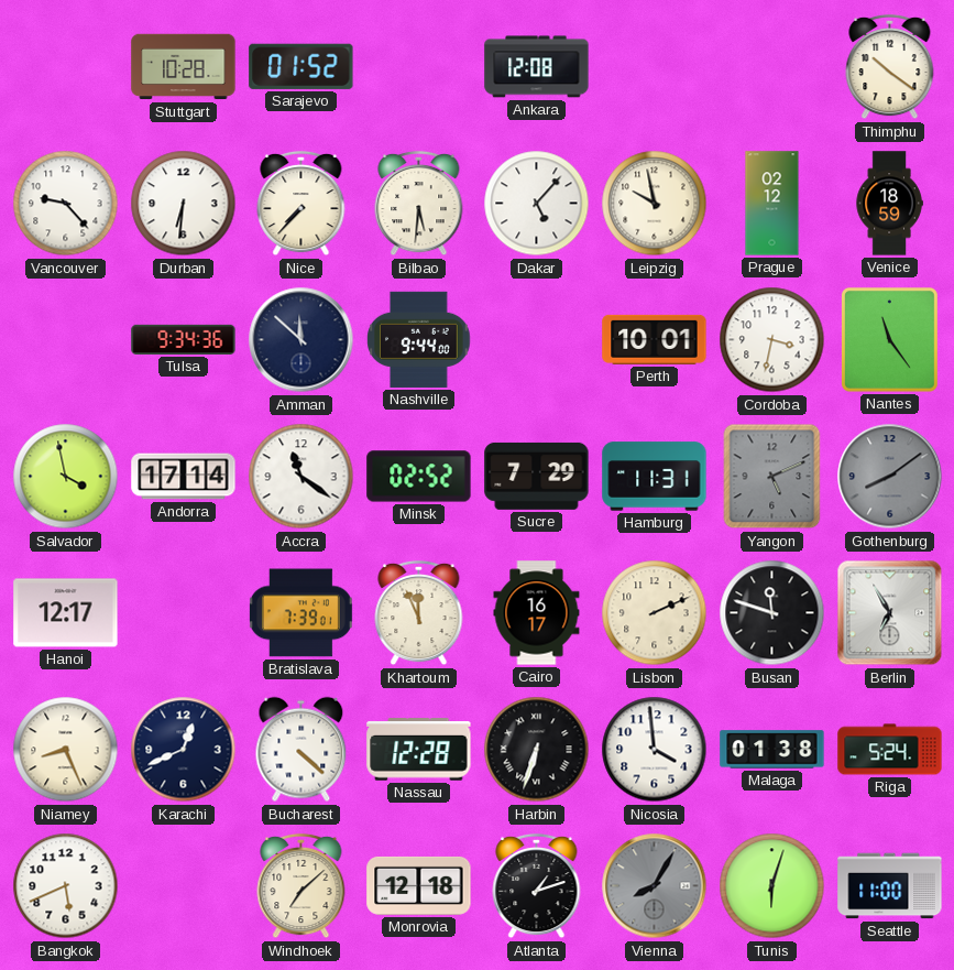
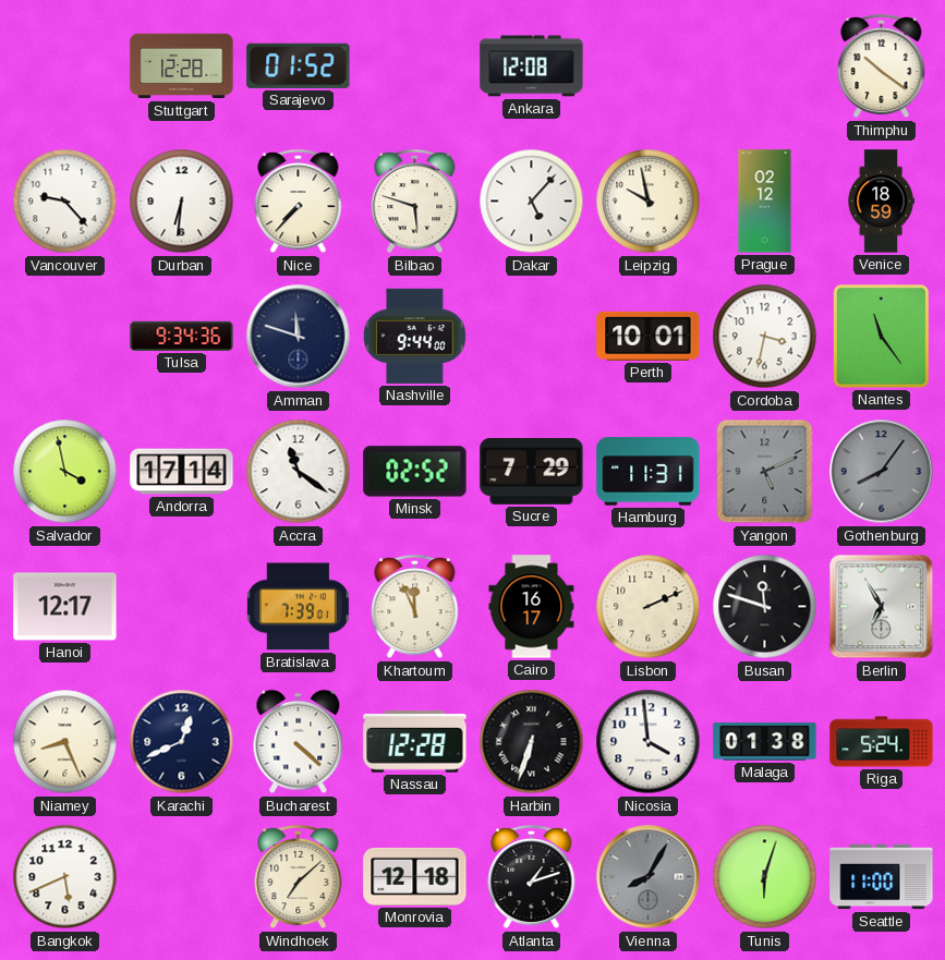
Stuttgart: 10:28 -> 12:28
Bilbao: 5:31 -> 5:48
Amman: 11:52 -> 11:48
Gothenburg: 8:09 -> 8:06
